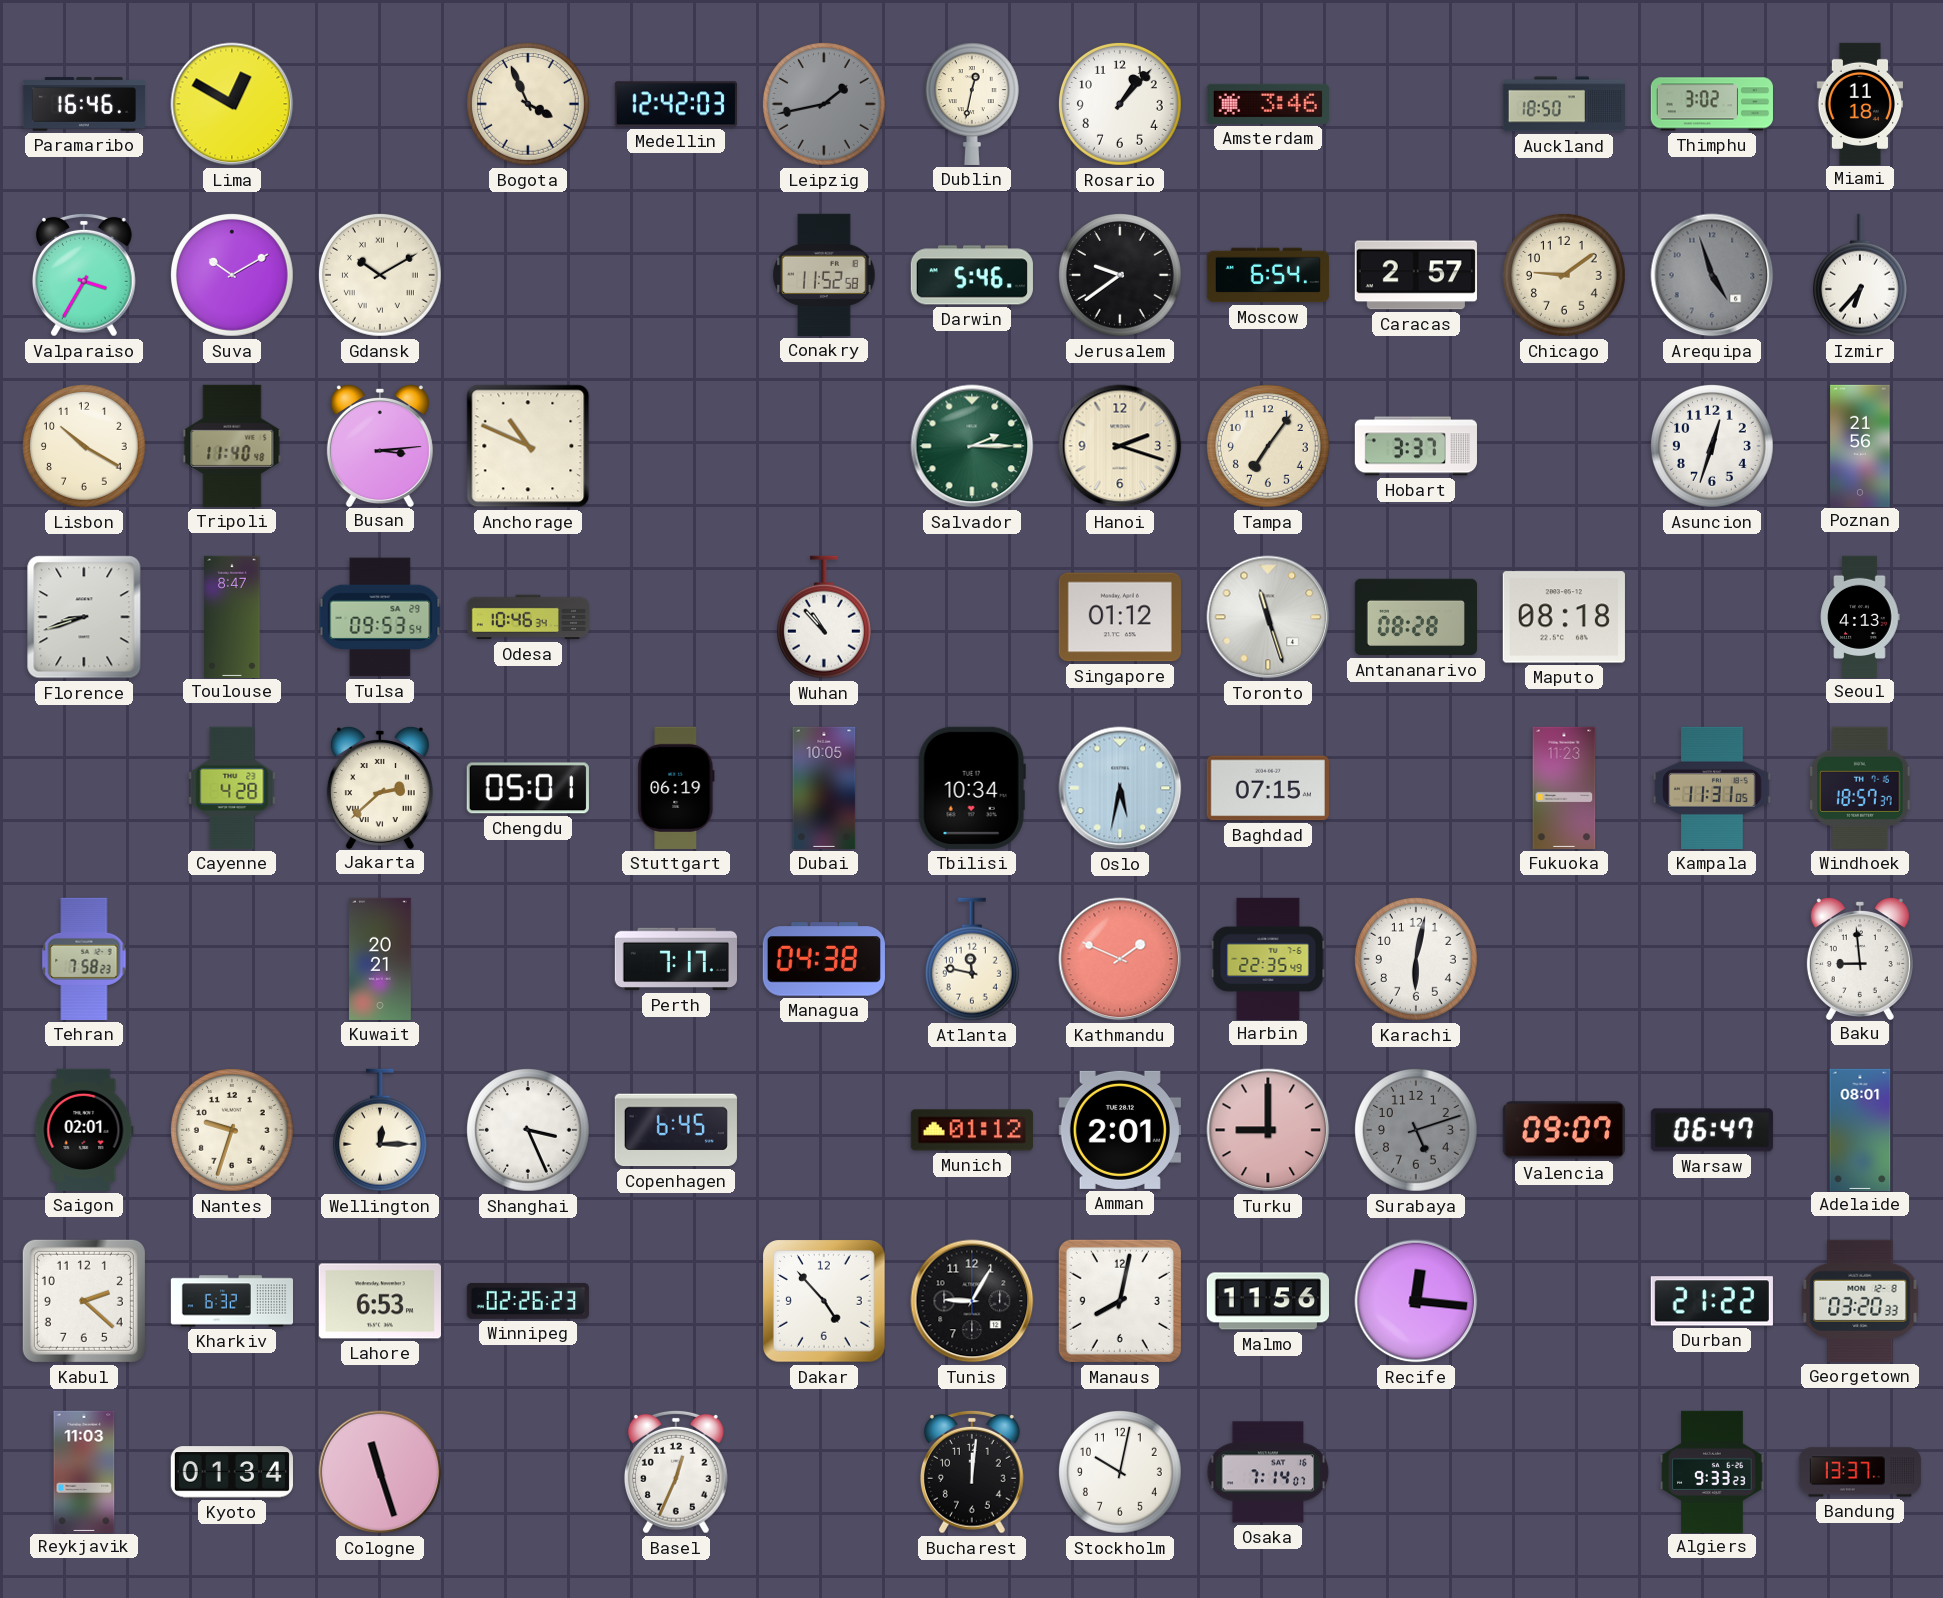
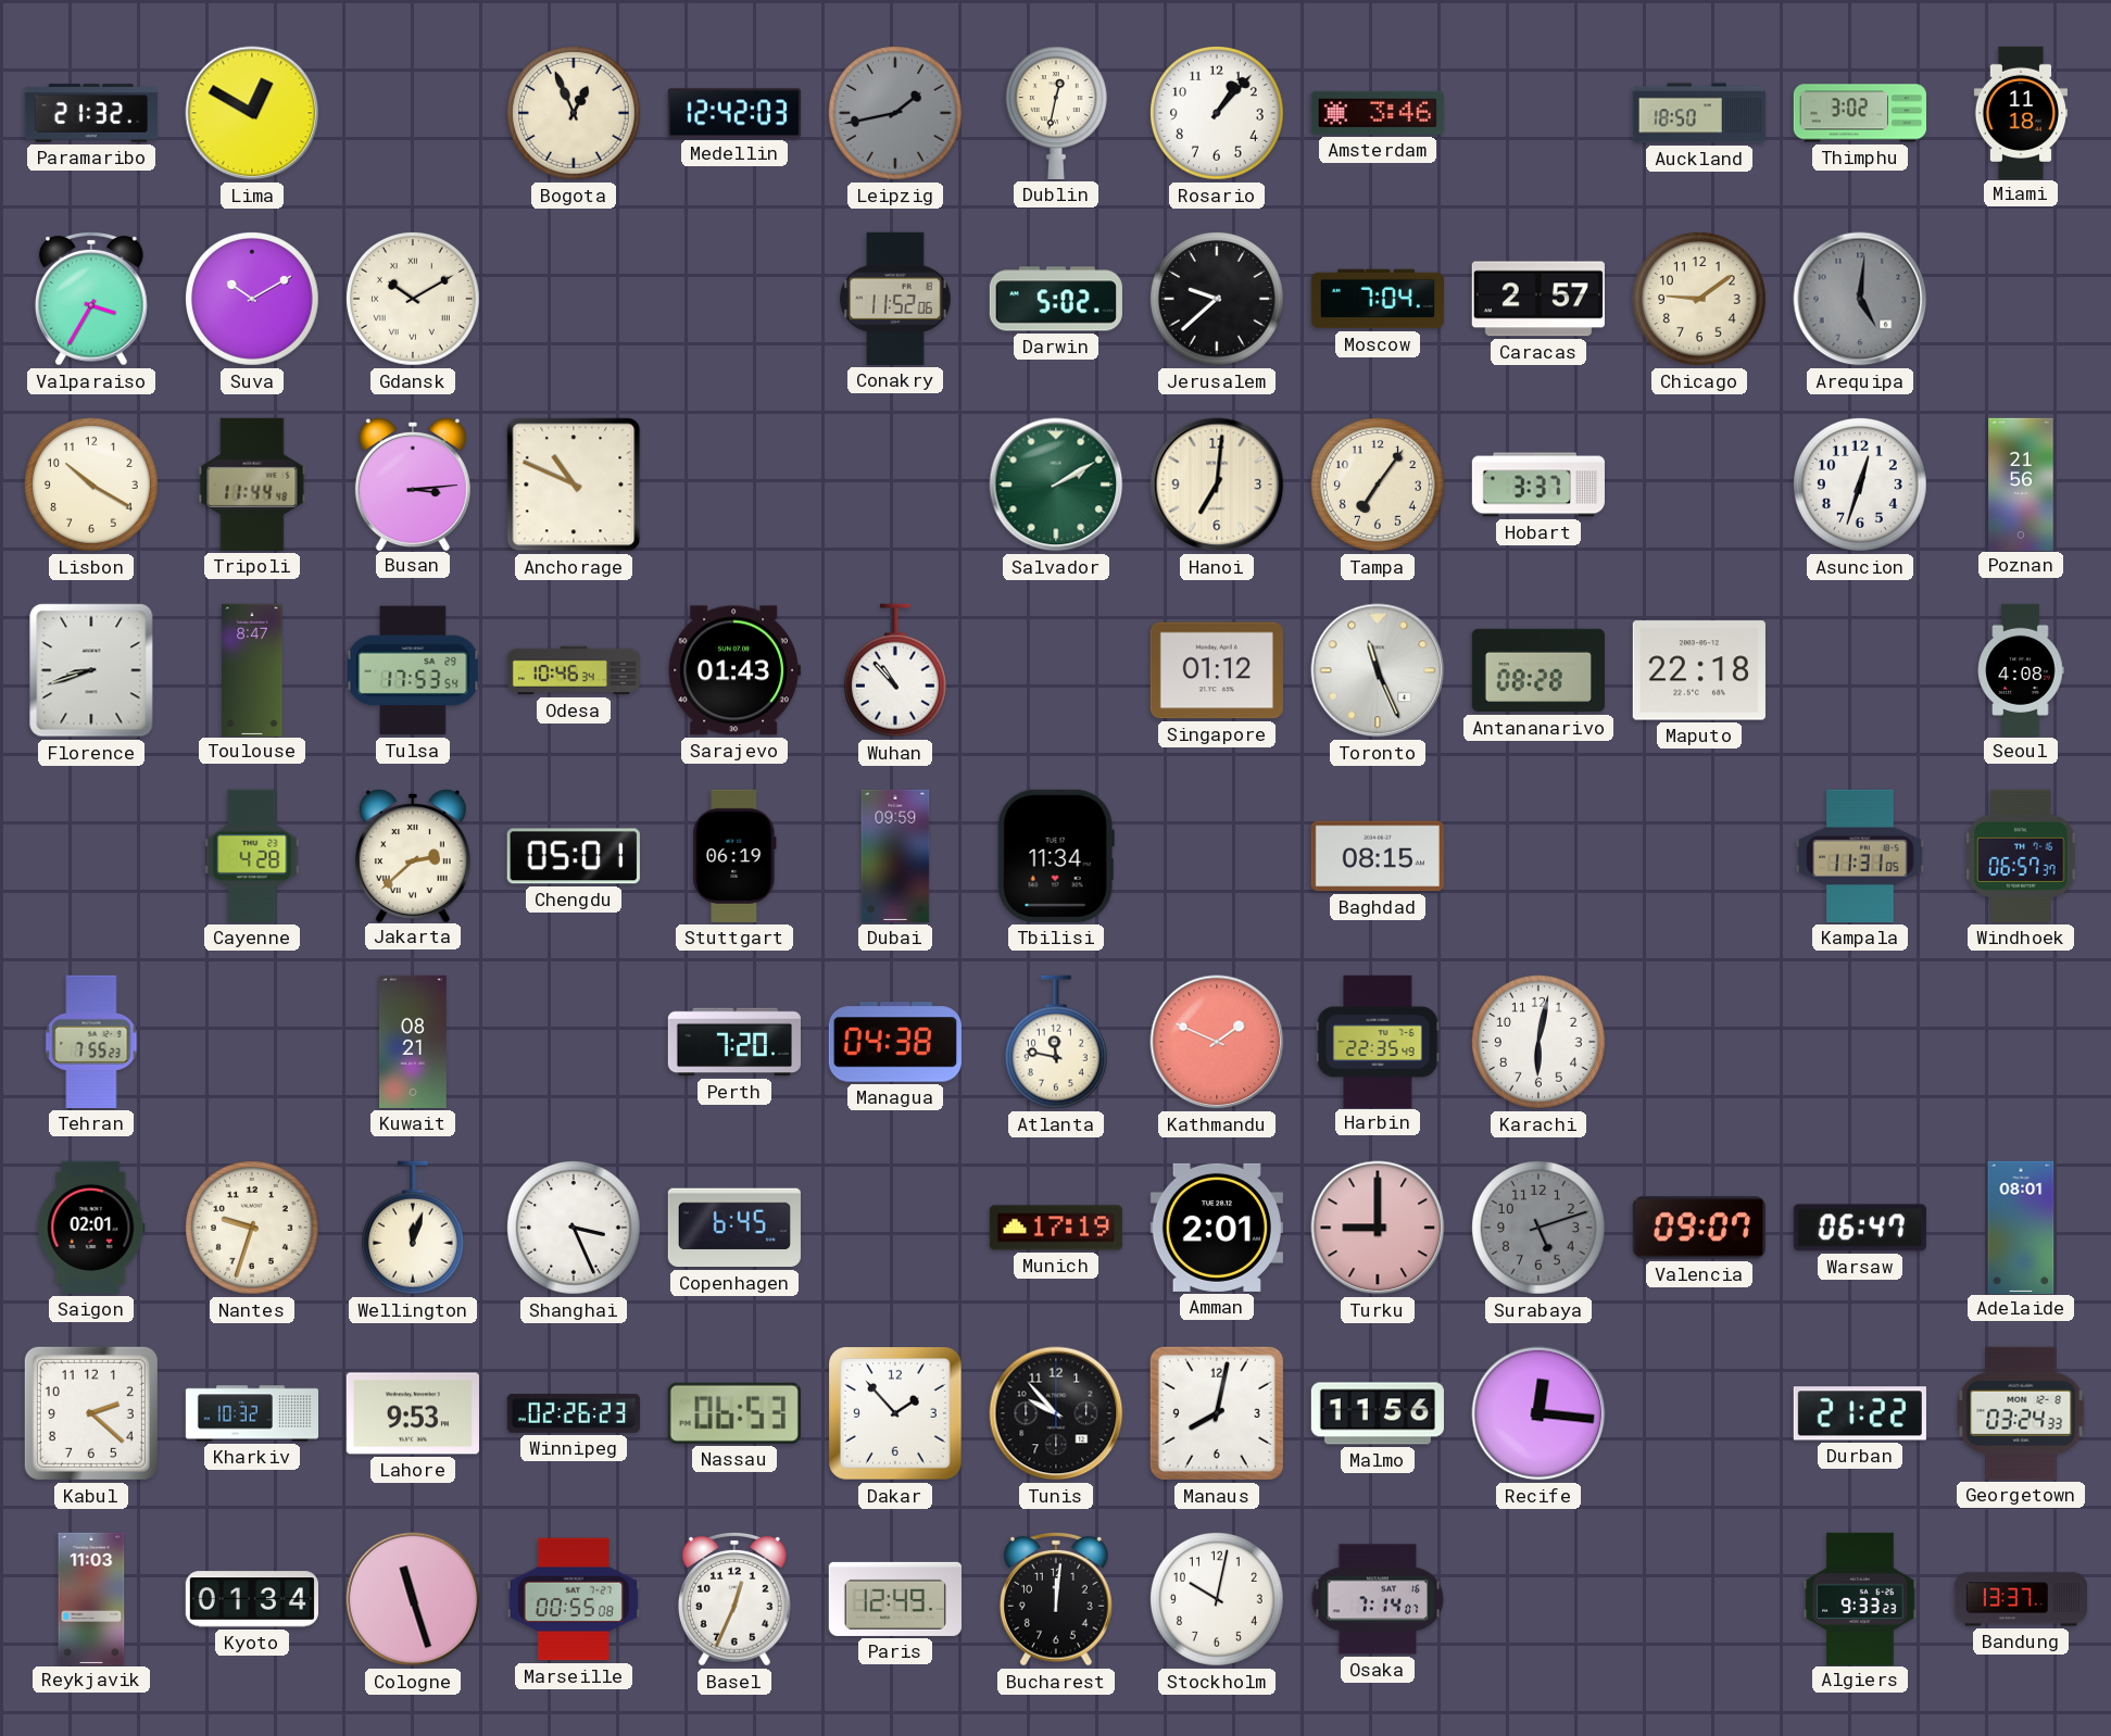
Paramaribo: 16:46 -> 21:32
Bogota: 3:56 -> 12:56
Conakry: 11:52:58 -> 11:52:06
Darwin: 5:46 -> 5:02
Jerusalem: 9:39 -> 9:38
Moscow: 6:54 -> 7:04
Arequipa: 4:57 -> 5:01
Izmir: 6:37 -> none
Tripoli: 11:40 -> 11:44
Salvador: 2:15 -> 2:10
Hanoi: 2:18 -> 7:01
Tulsa: 09:53 -> 17:53
Sarajevo: none -> 01:43
Toronto: 11:27 -> 11:26
Maputo: 08:18 -> 22:18
Seoul: 4:13 -> 4:08
Dubai: 10:05 -> 09:59
Tbilisi: 10:34 -> 11:34
Oslo: 5:32 -> none
Baghdad: 07:15 -> 08:15
Fukuoka: 11:23 -> none
Windhoek: 18:57 -> 06:57
Tehran: 7:58 -> 7:55
Kuwait: 20:21 -> 08:21
Perth: 7:17 -> 7:20
Baku: 8:59 -> none
Wellington: 12:15 -> 12:03
Munich: 01:12 -> 17:19
Kharkiv: 6:32 -> 10:32
Lahore: 6:53 -> 9:53
Nassau: none -> 06:53
Dakar: 4:53 -> 1:53
Tunis: 9:05 -> 9:53
Georgetown: 03:20 -> 03:24
Marseille: none -> 00:55
Paris: none -> 12:49
